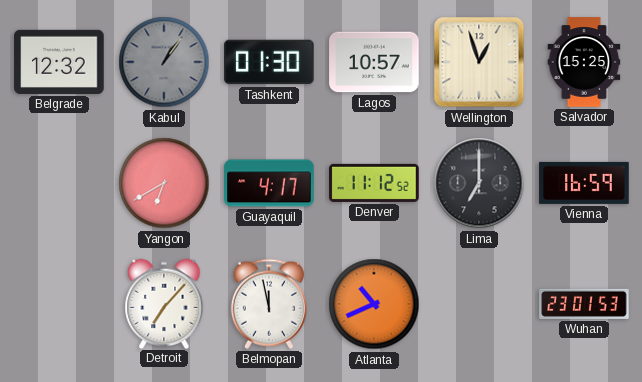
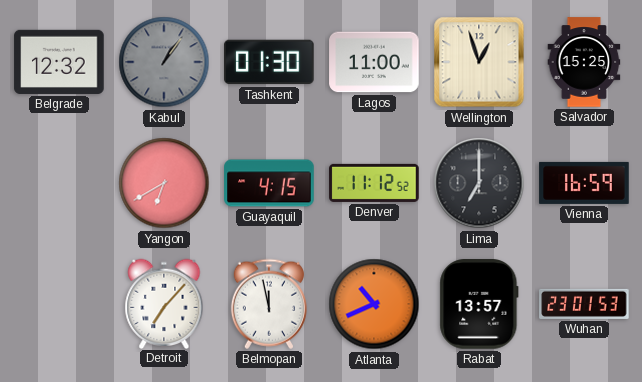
Lagos: 10:57 -> 11:00
Guayaquil: 4:17 -> 4:15
Rabat: none -> 13:57
